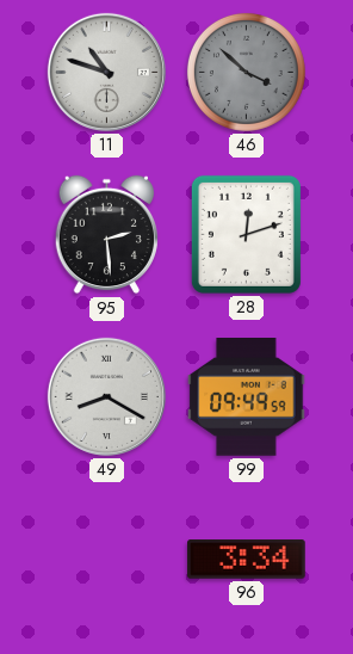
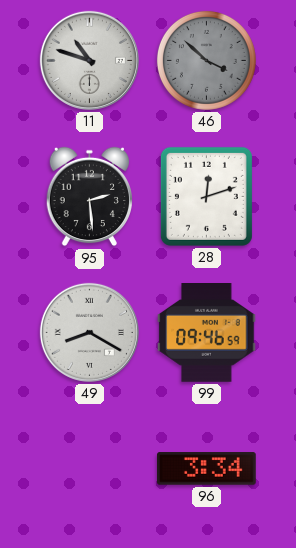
99: 09:49 -> 09:46
